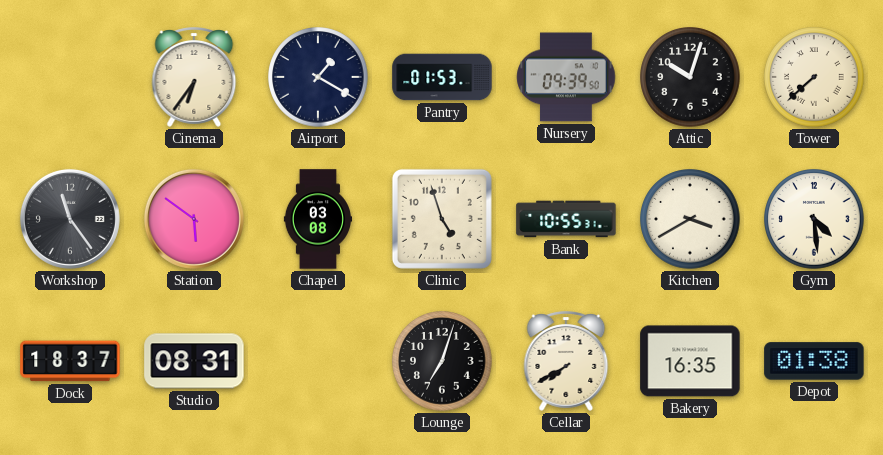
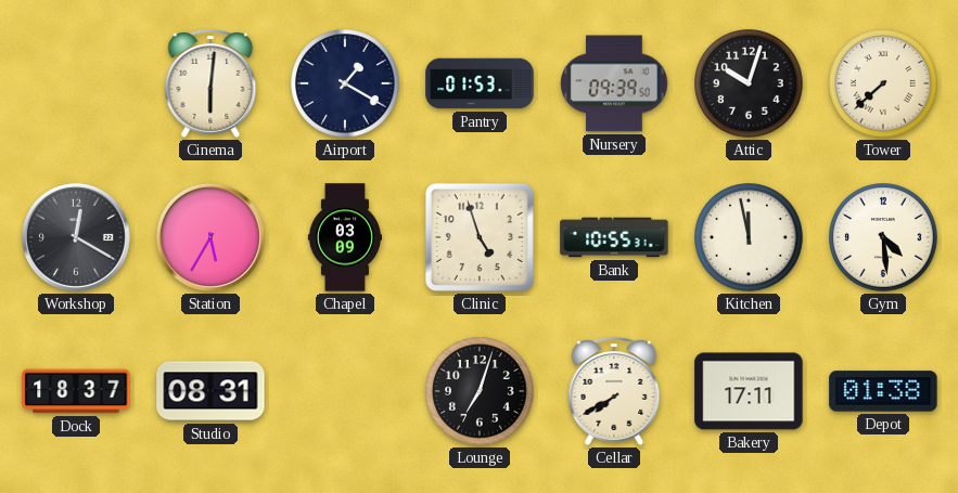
Cinema: 6:36 -> 6:01
Workshop: 11:24 -> 12:20
Station: 5:51 -> 5:35
Chapel: 03:08 -> 03:09
Kitchen: 3:40 -> 11:58
Bakery: 16:35 -> 17:11
